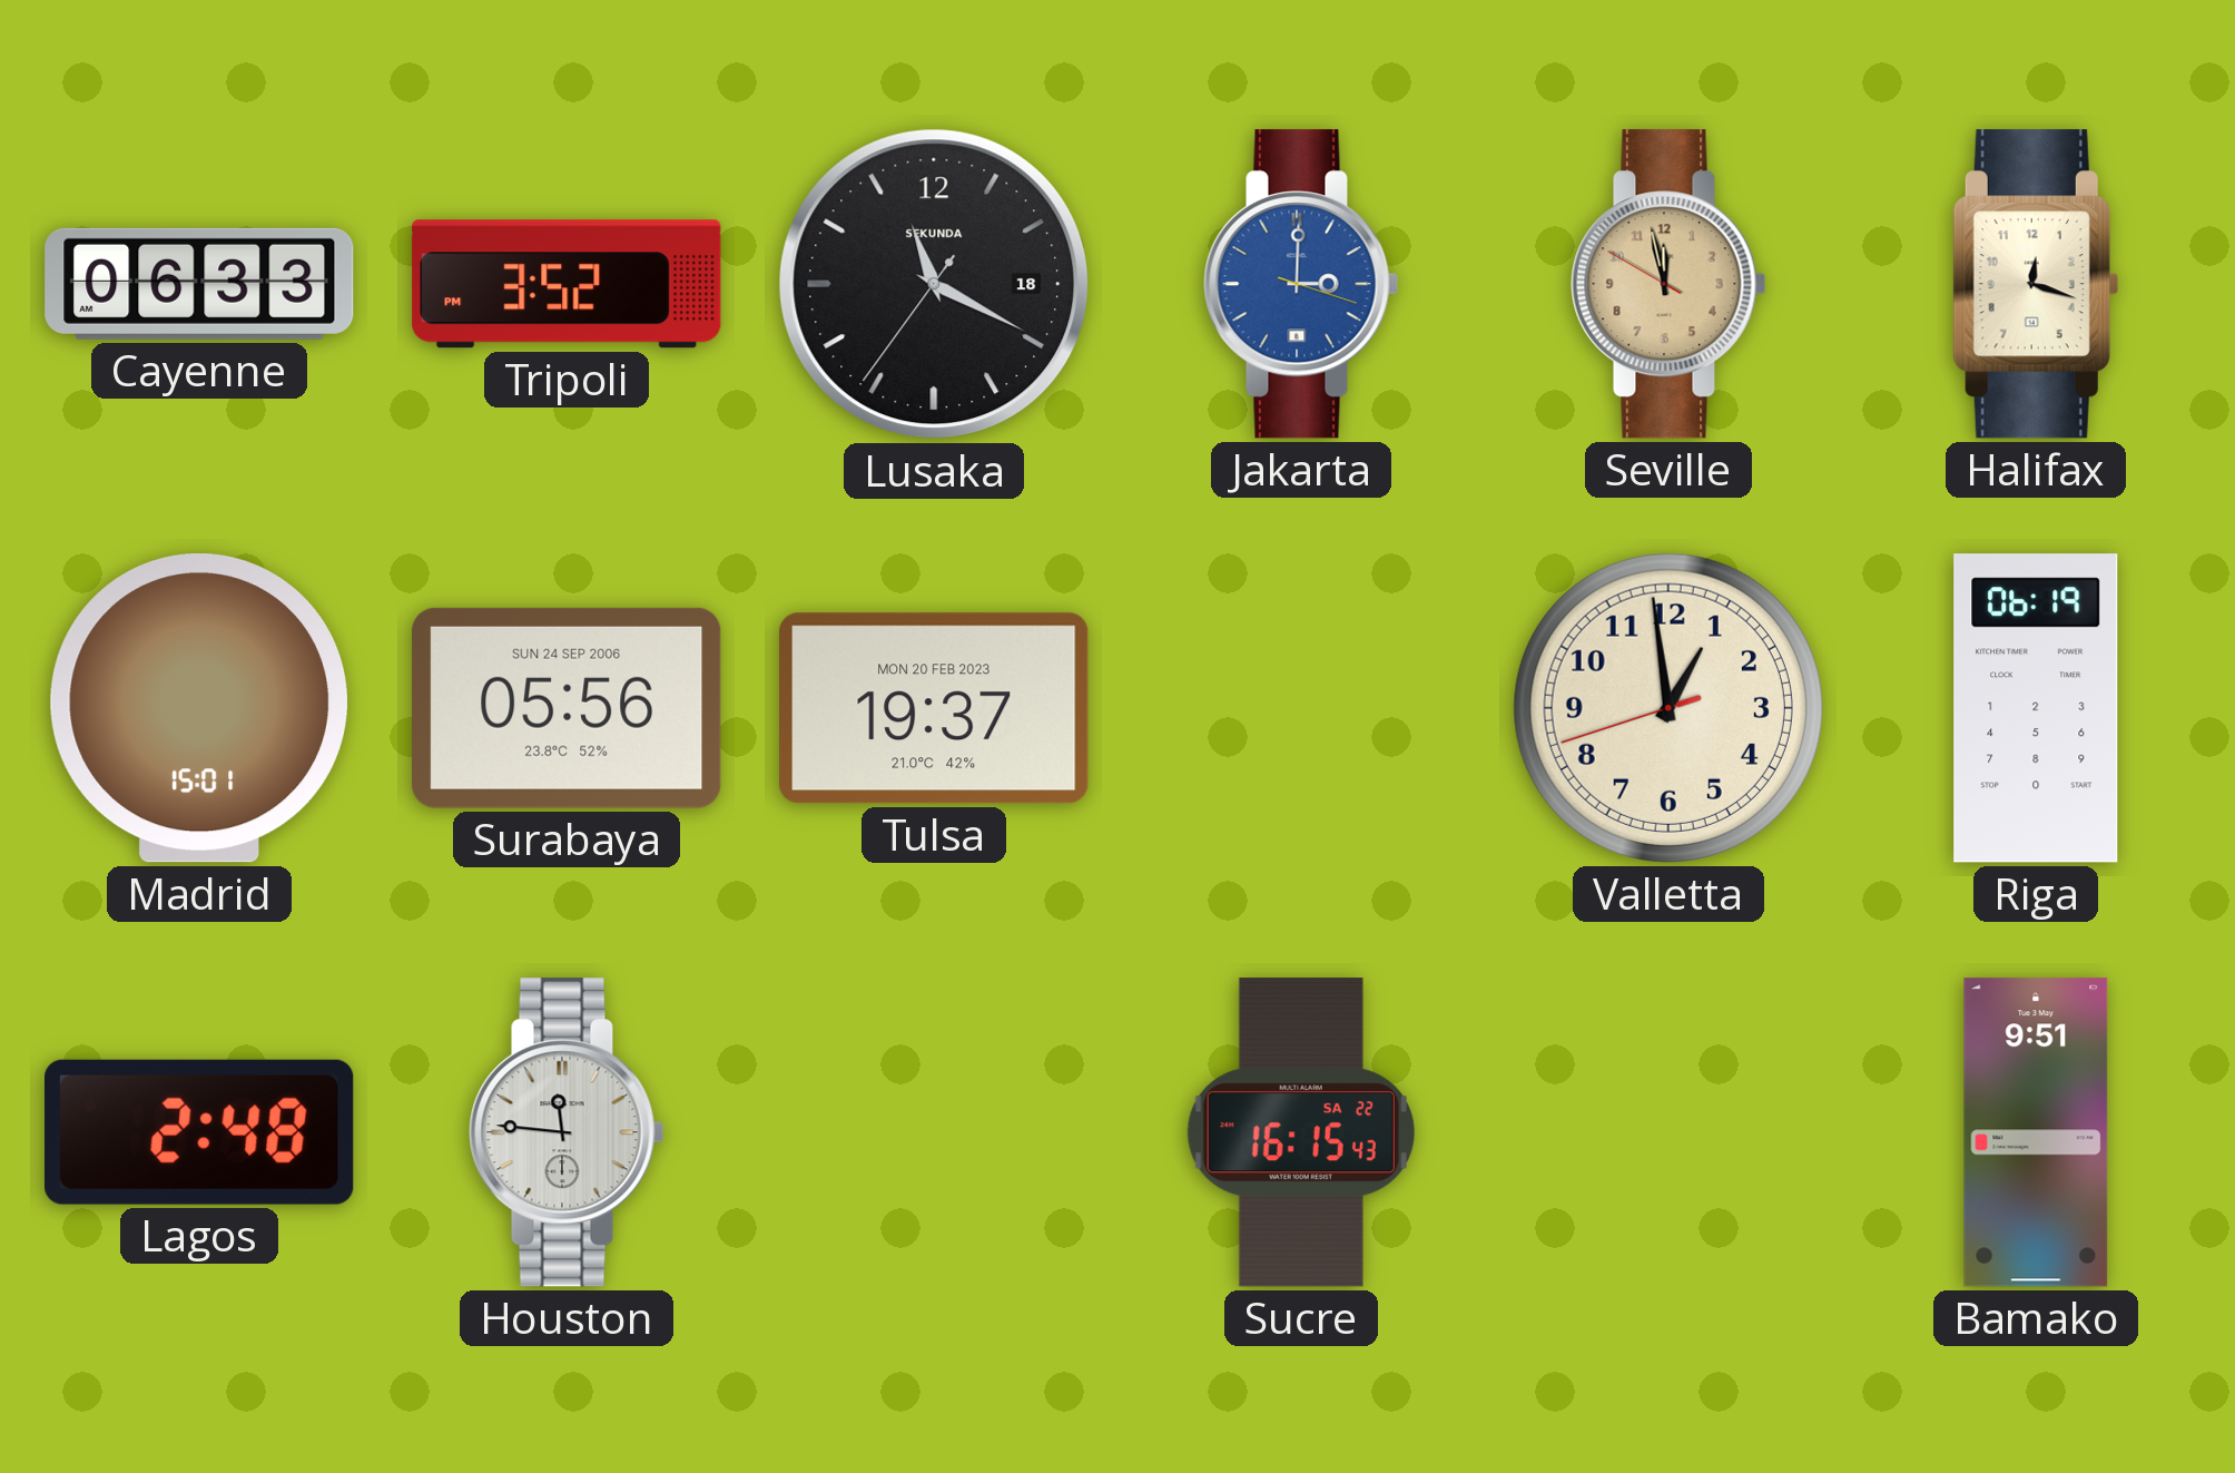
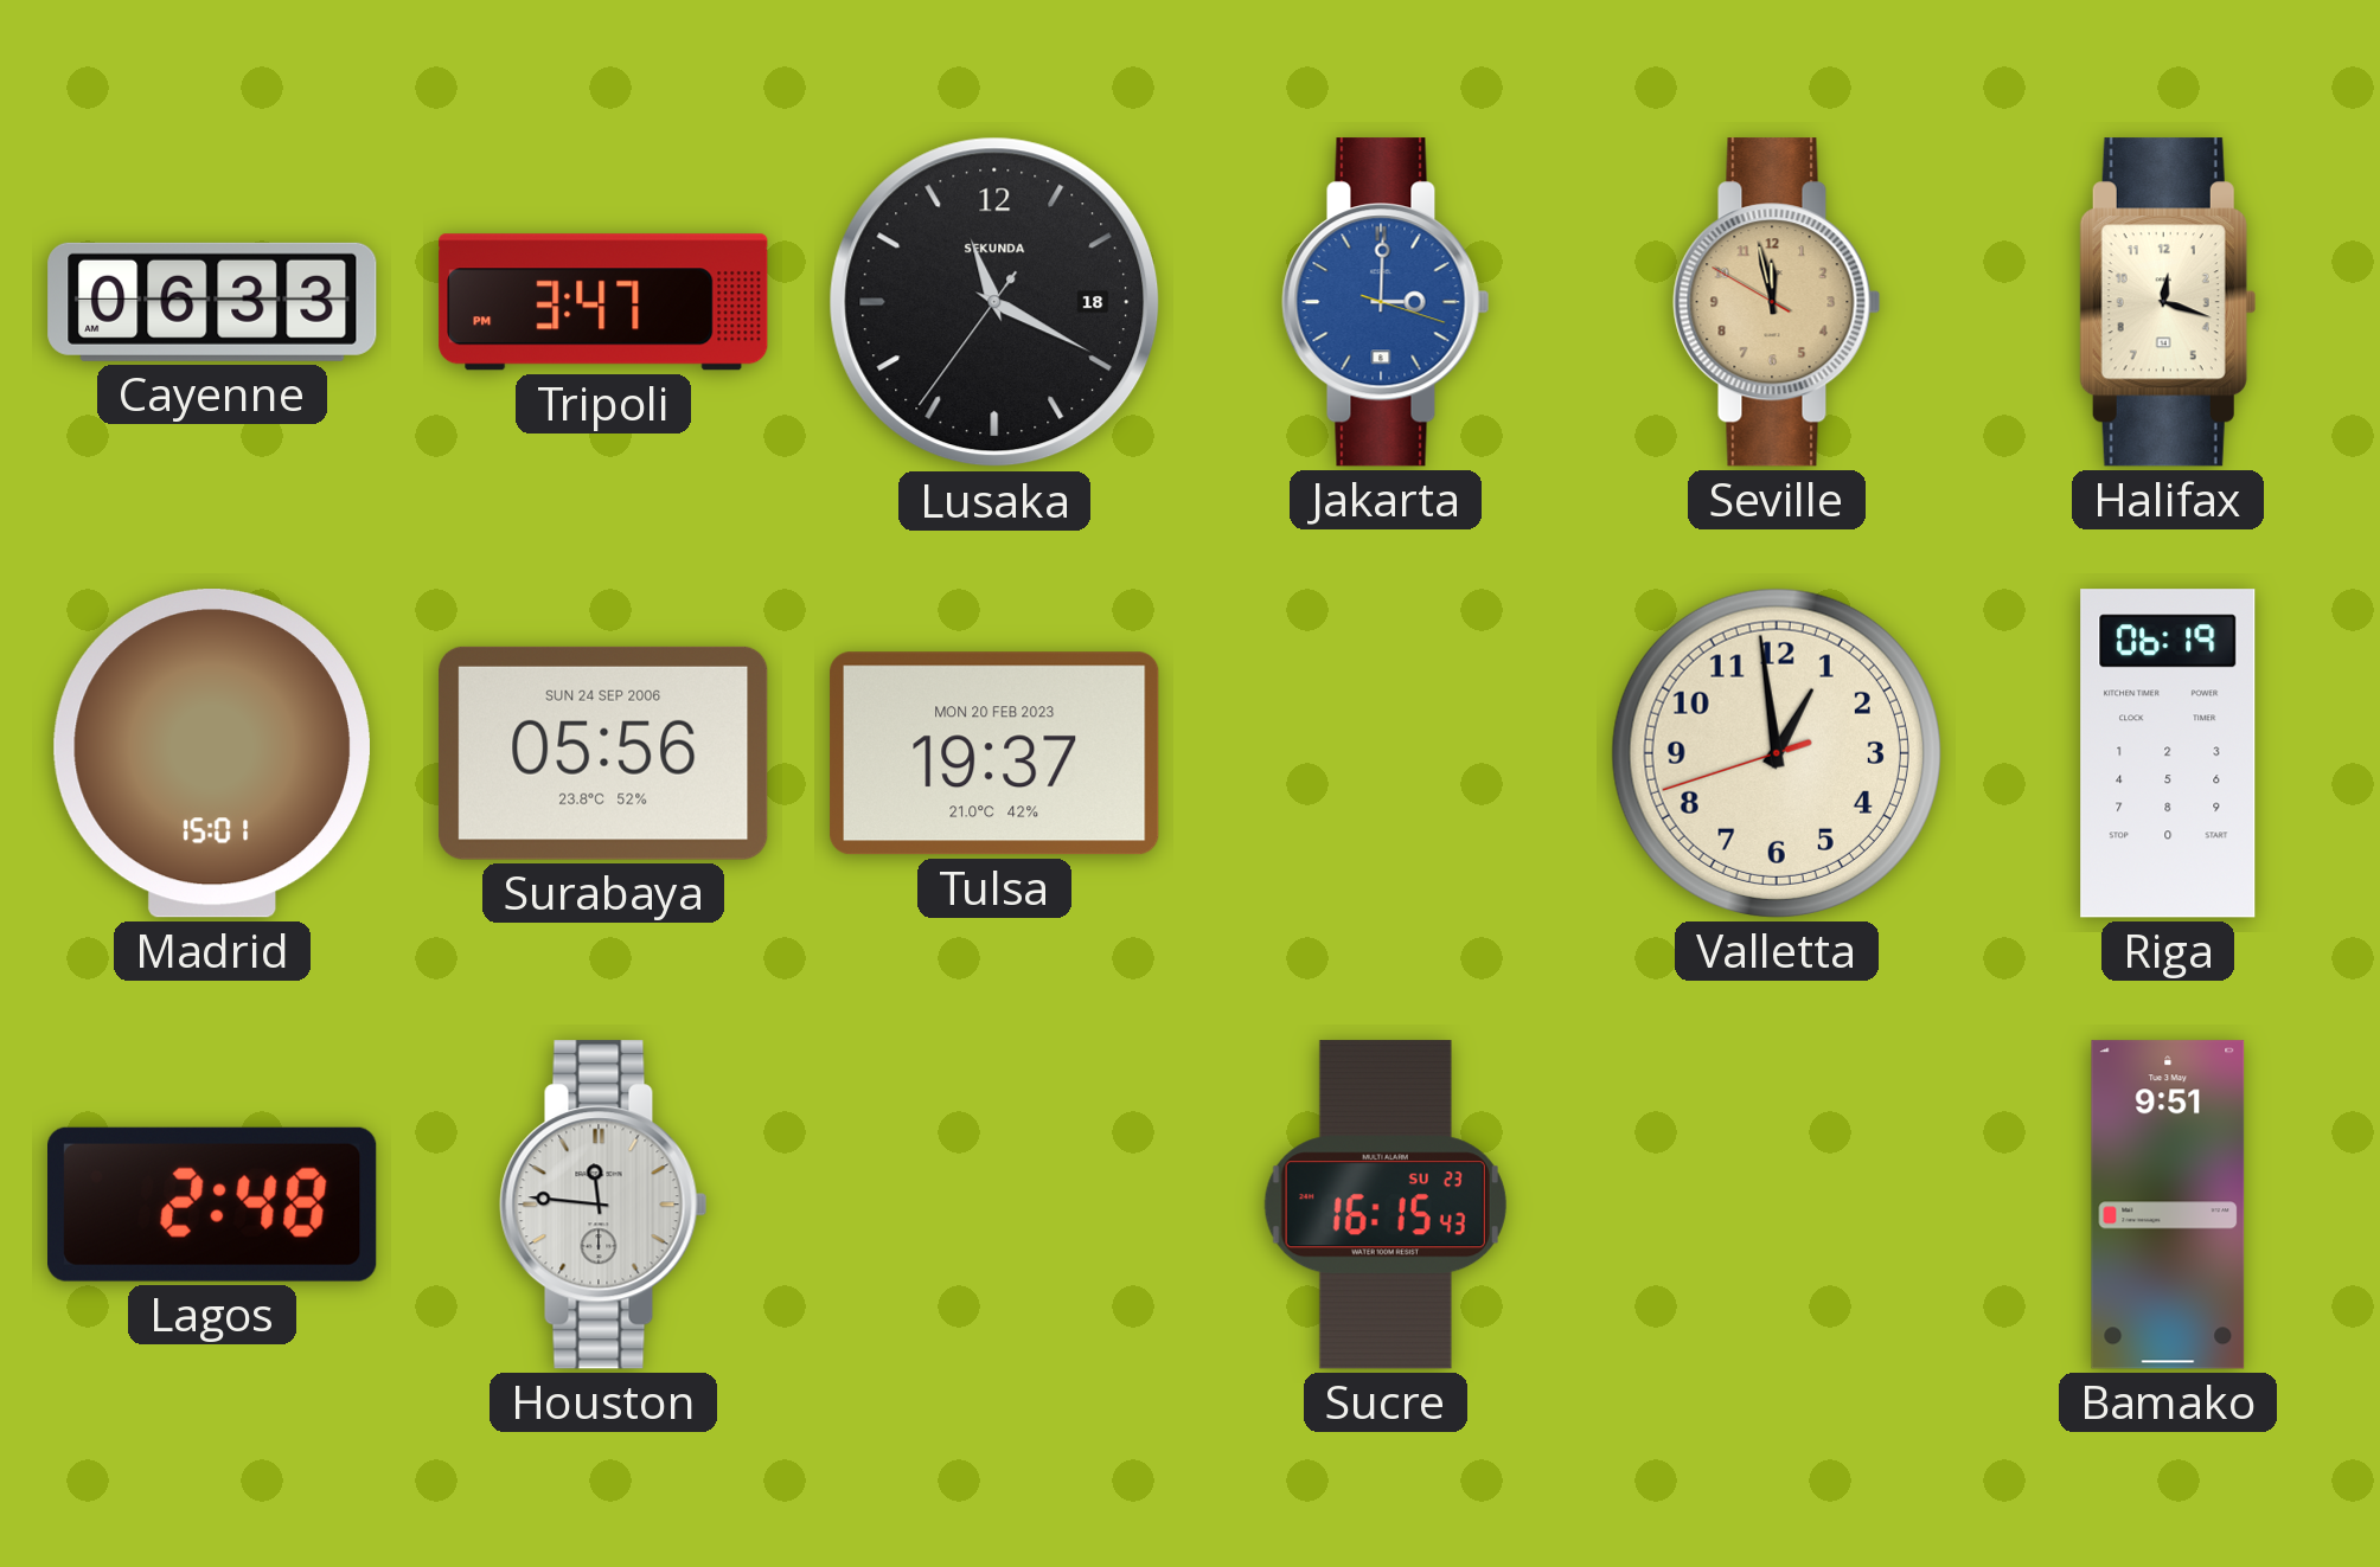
Tripoli: 3:52 -> 3:47
Sucre date: SA 22 -> SU 23
